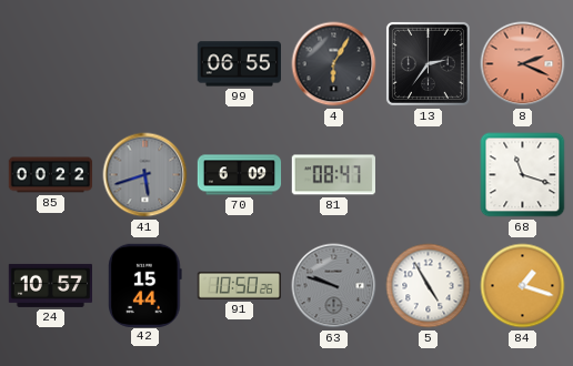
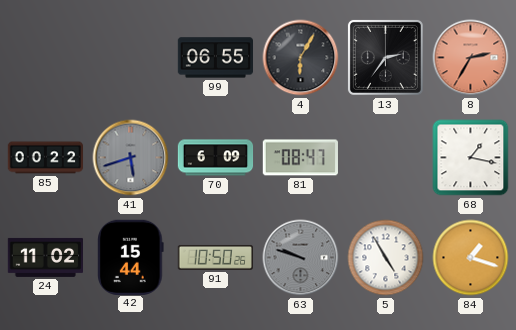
8: 2:19 -> 2:35
68: 11:18 -> 1:17
24: 10:57 -> 11:02
